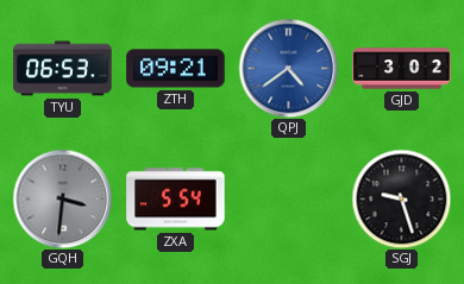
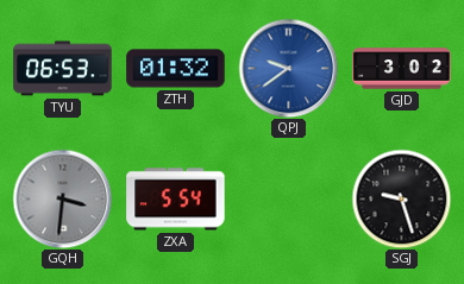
ZTH: 09:21 -> 01:32
QPJ: 4:39 -> 9:39
